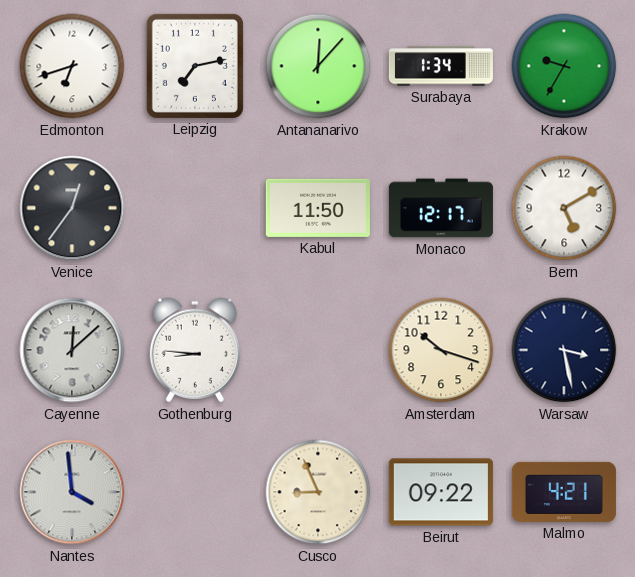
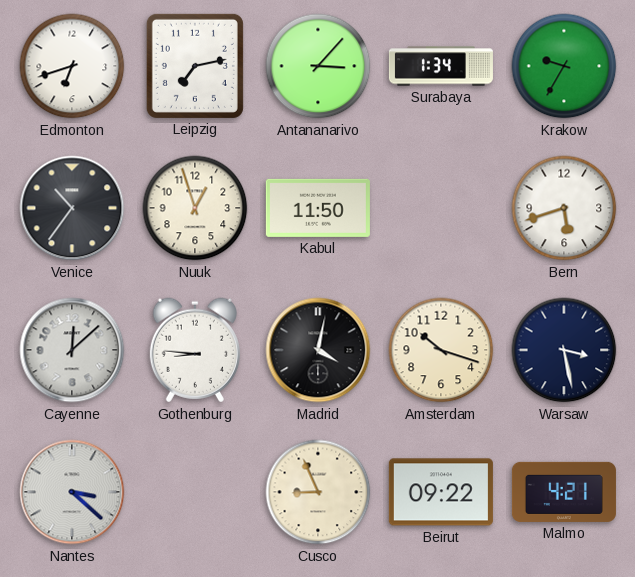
Antananarivo: 12:07 -> 3:07
Venice: 12:36 -> 10:36
Nuuk: none -> 12:57
Monaco: 12:17 -> none
Bern: 5:10 -> 5:42
Madrid: none -> 4:02
Nantes: 3:59 -> 3:22
